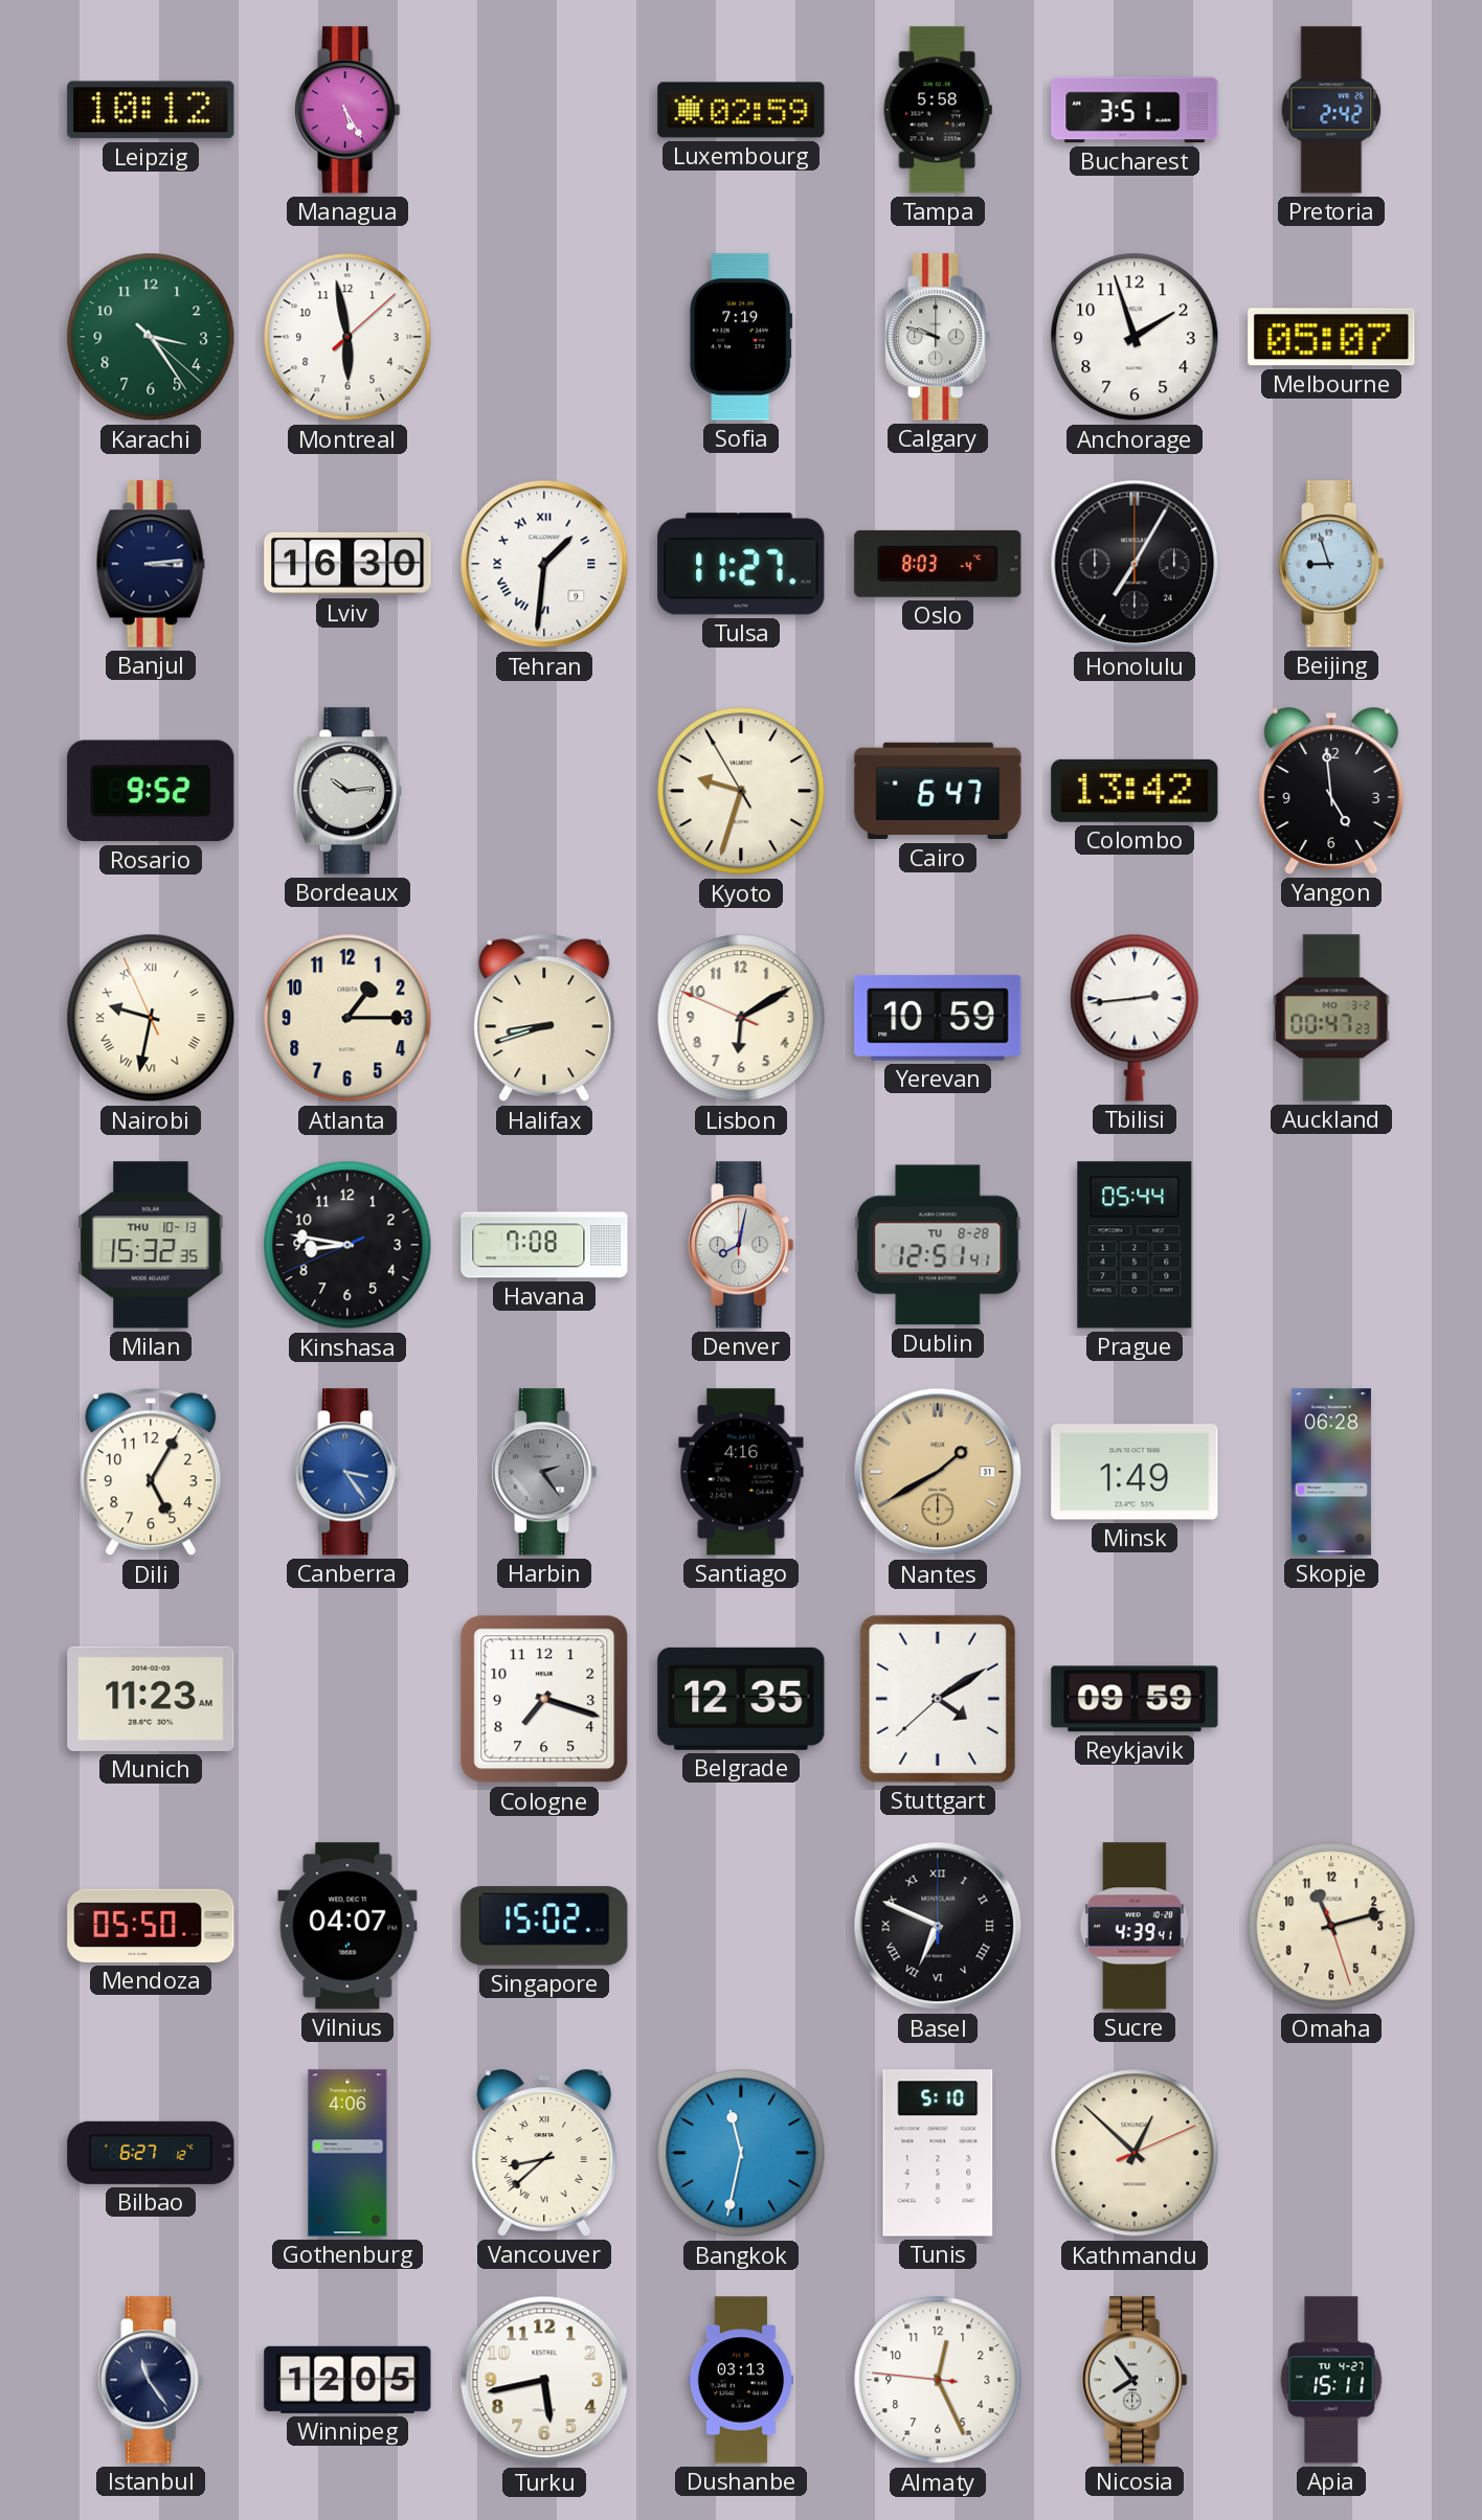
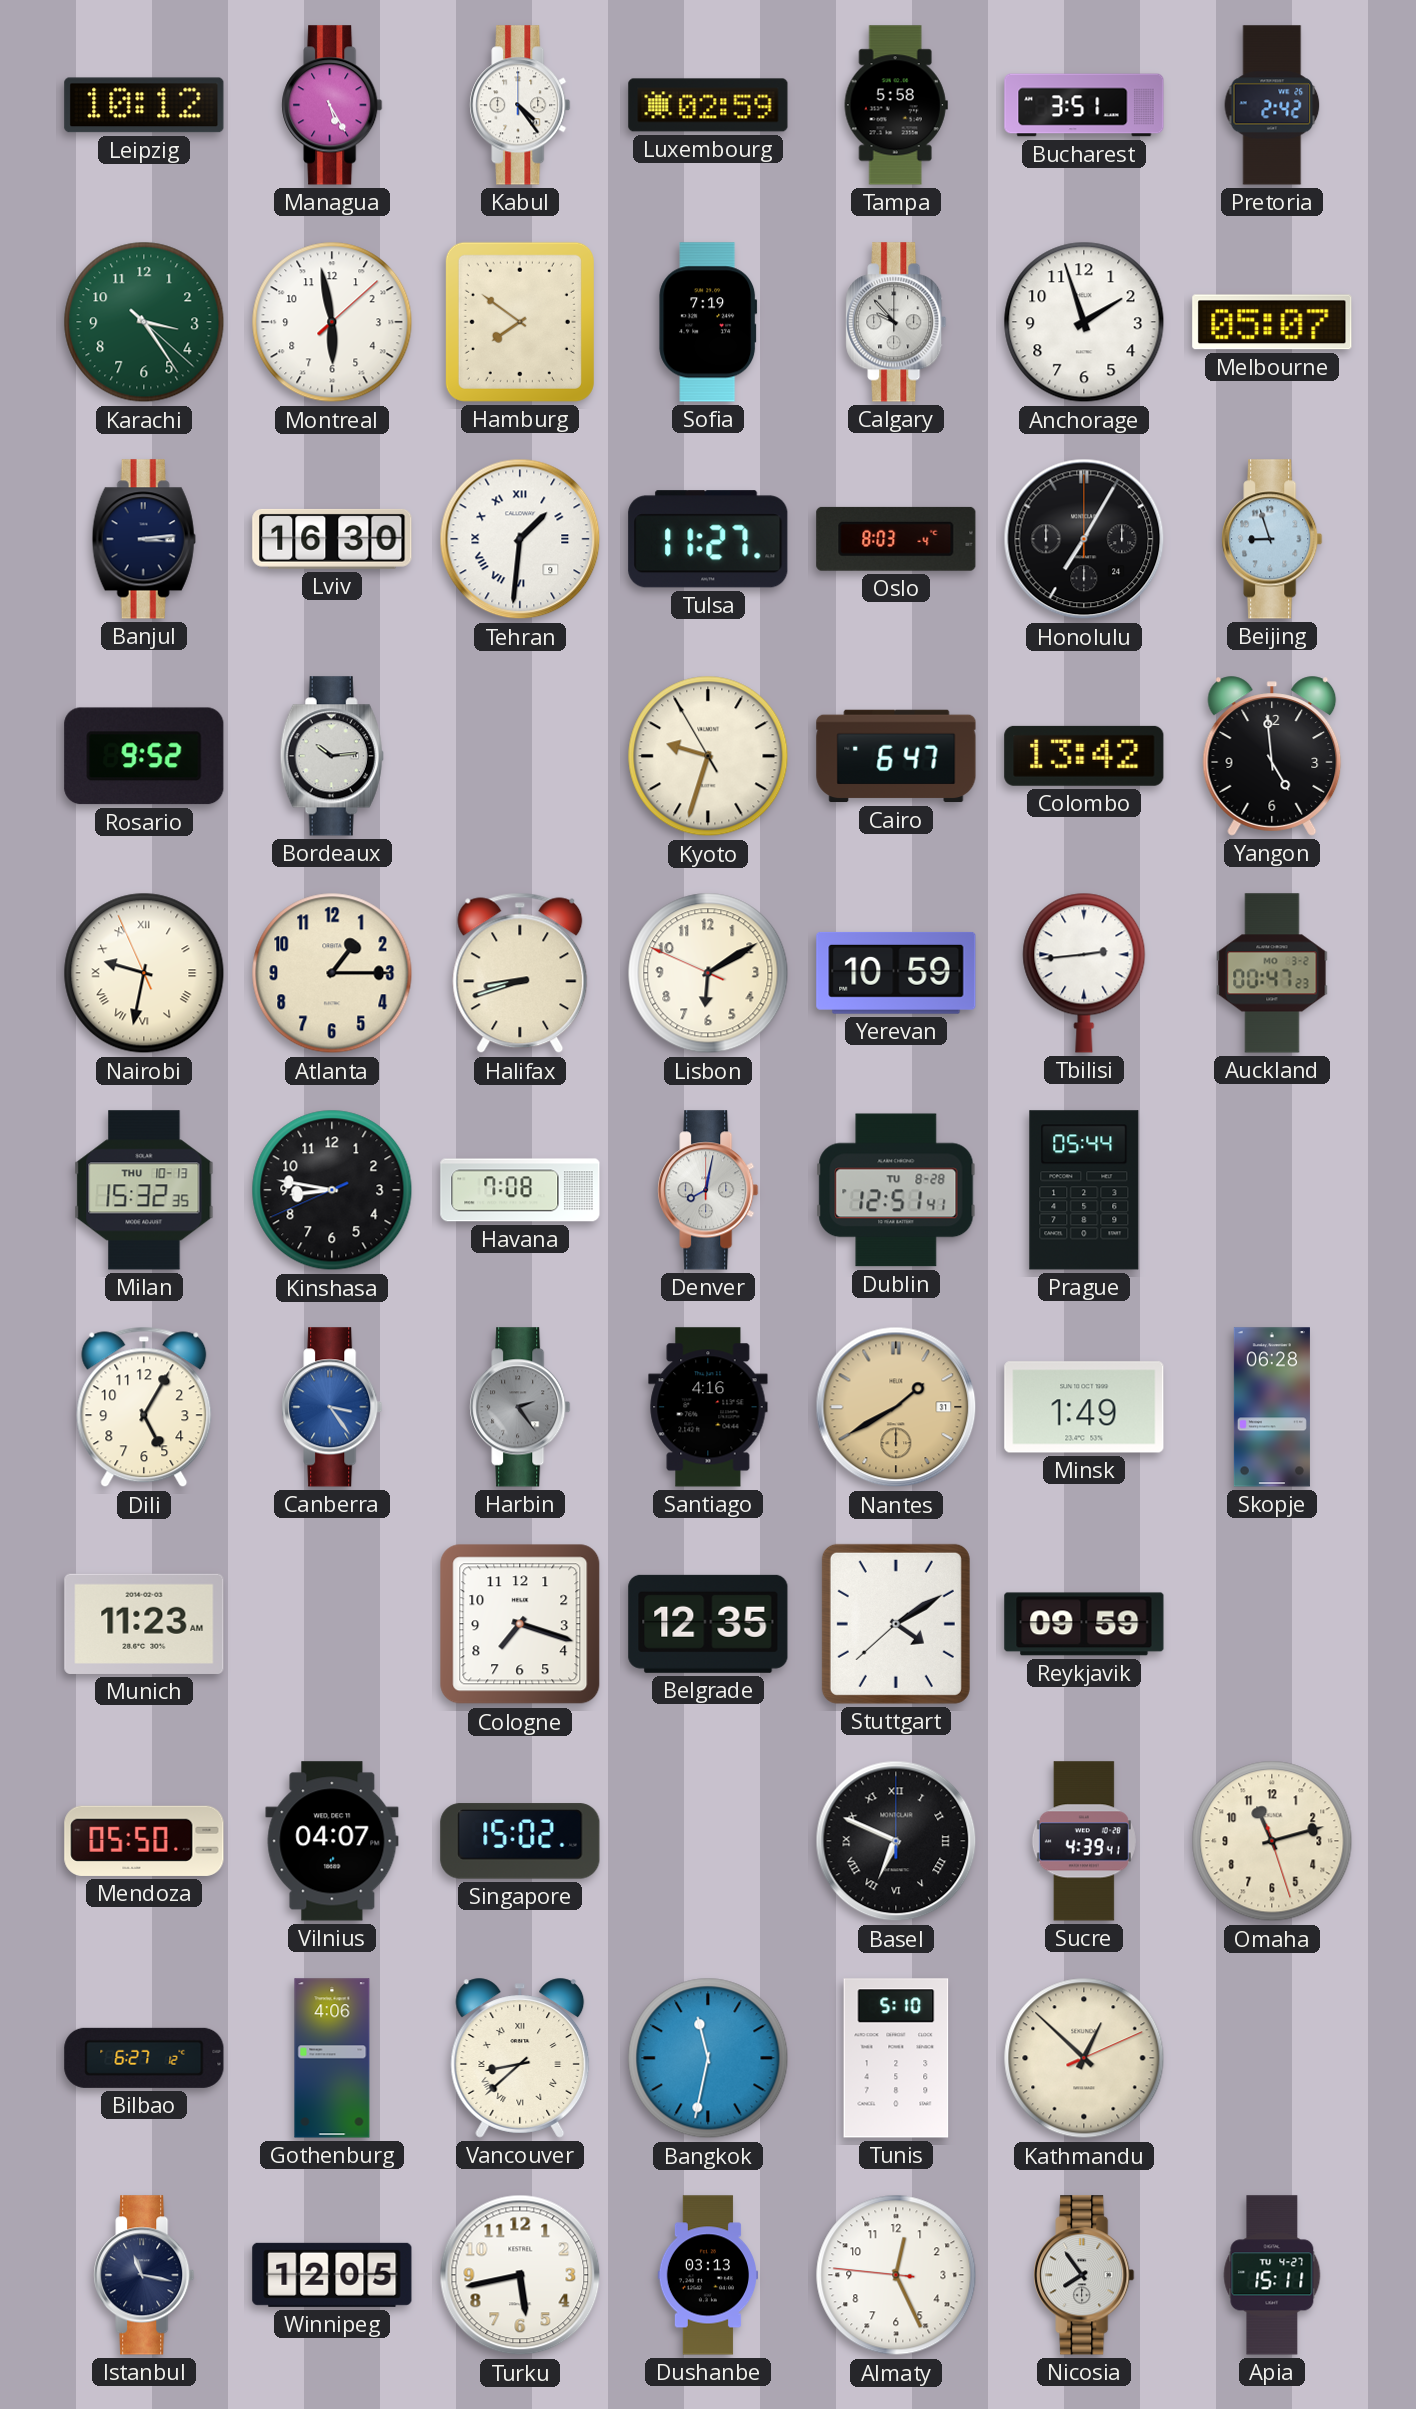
Kabul: none -> 4:24
Hamburg: none -> 7:51
Calgary: 9:48 -> 9:53
Istanbul: 11:24 -> 11:17
